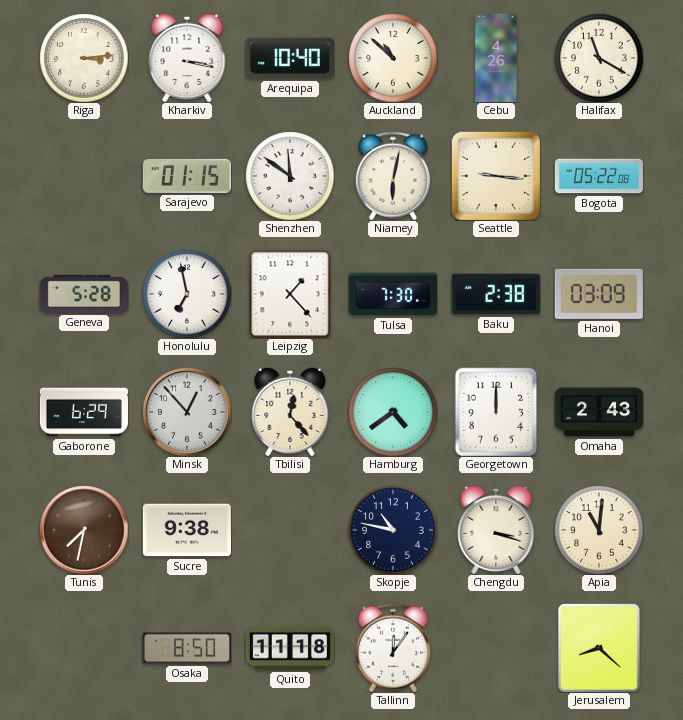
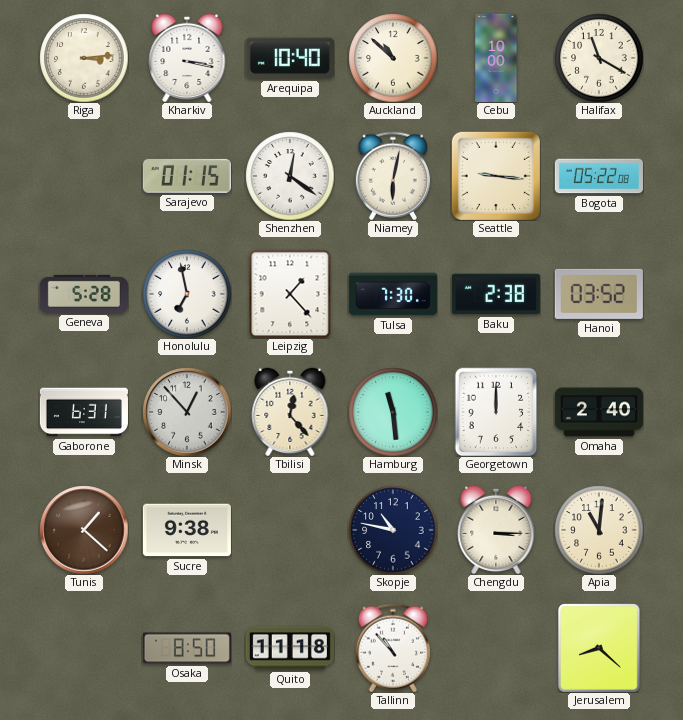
Cebu: 4:26 -> 10:00
Shenzhen: 11:51 -> 12:21
Hanoi: 03:09 -> 03:52
Gaborone: 6:29 -> 6:31
Hamburg: 4:39 -> 11:29
Omaha: 2:43 -> 2:40
Tunis: 7:32 -> 1:22
Chengdu: 3:18 -> 3:15
Tallinn: 12:06 -> 10:53
